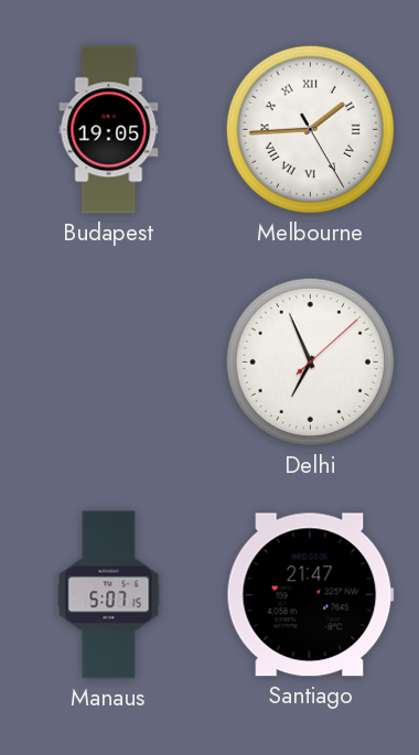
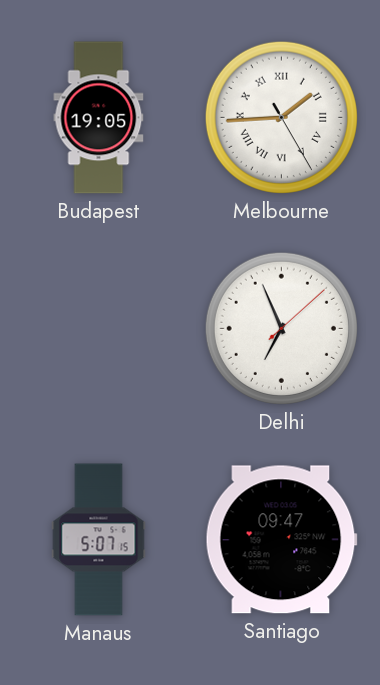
Santiago: 21:47 -> 09:47
